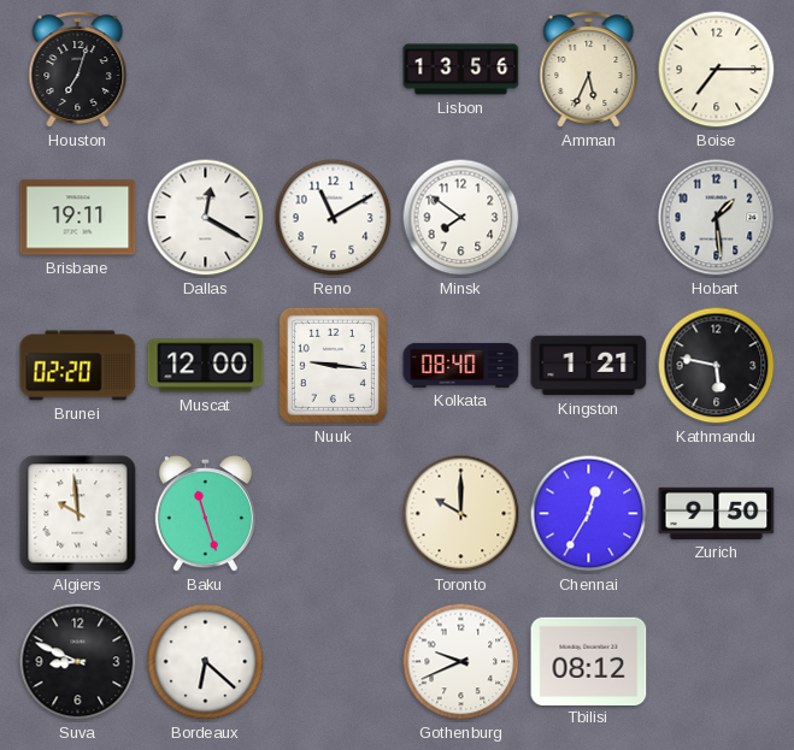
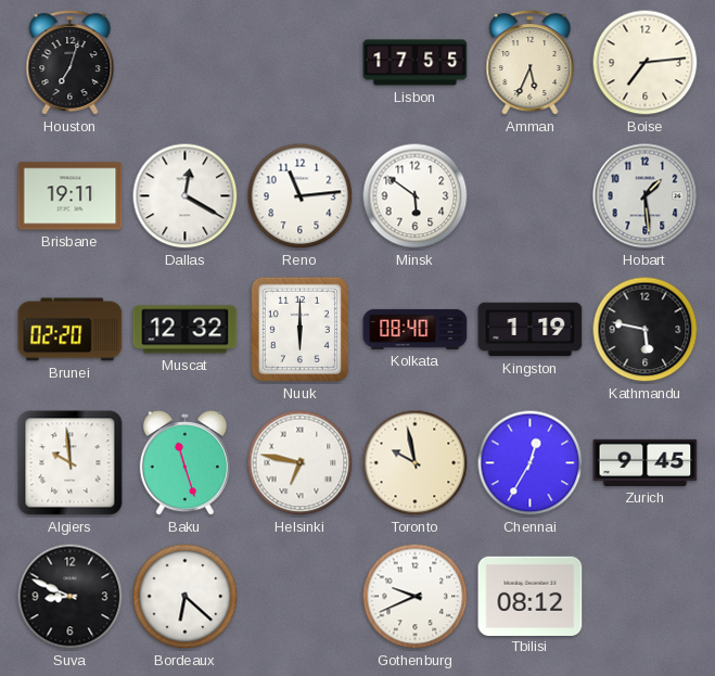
Lisbon: 13:56 -> 17:55
Boise: 7:15 -> 7:14
Reno: 11:10 -> 11:14
Minsk: 7:51 -> 5:51
Muscat: 12:00 -> 12:32
Nuuk: 9:16 -> 6:00
Kingston: 1:21 -> 1:19
Helsinki: none -> 6:47
Toronto: 10:00 -> 9:58
Zurich: 9:50 -> 9:45
